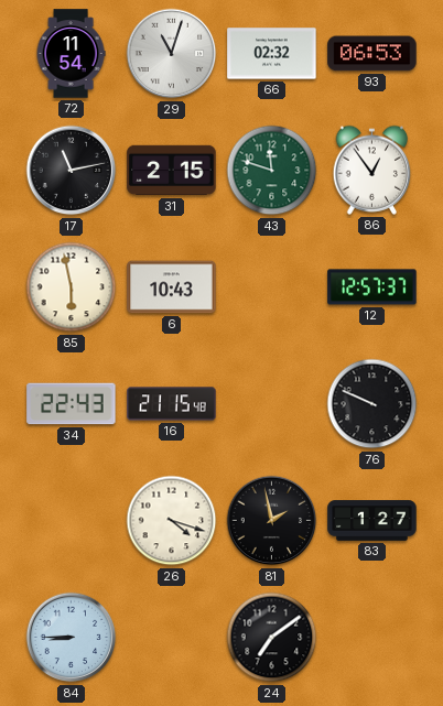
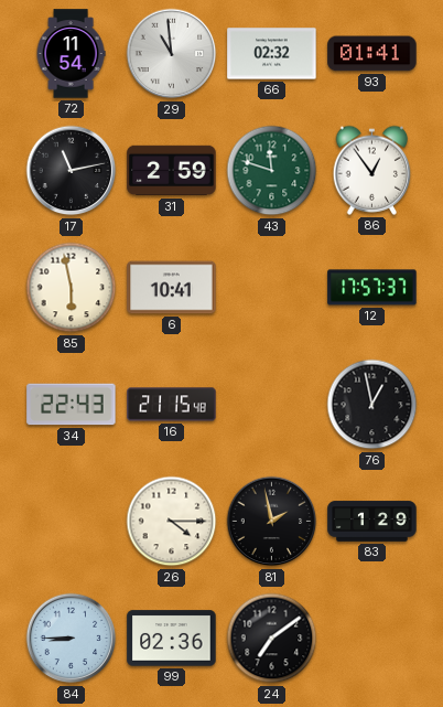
29: 11:03 -> 10:59
93: 06:53 -> 01:41
31: 2:15 -> 2:59
6: 10:43 -> 10:41
12: 12:57 -> 17:57
76: 9:49 -> 12:58
26: 4:18 -> 4:15
83: 1:27 -> 1:29
99: none -> 02:36
